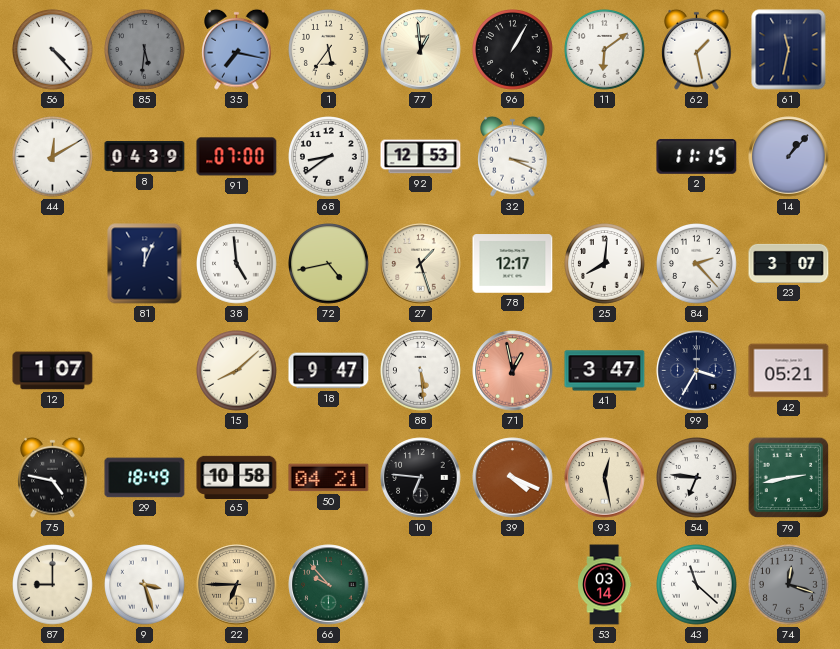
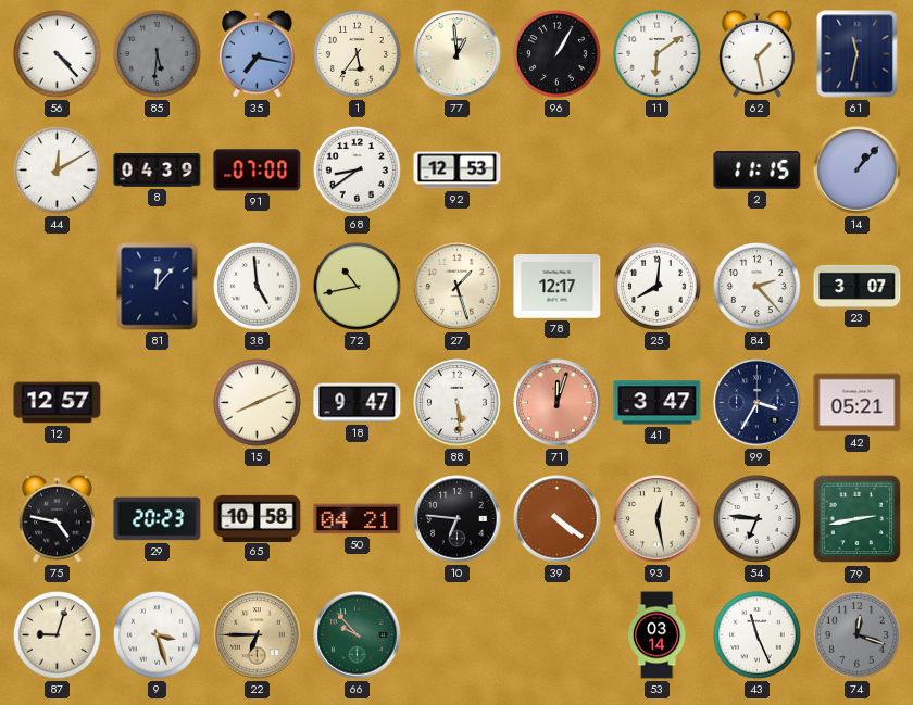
32: 3:19 -> none
81: 12:04 -> 12:07
72: 4:43 -> 10:43
12: 1:07 -> 12:57
15: 8:08 -> 8:11
71: 12:58 -> 12:03
29: 18:49 -> 20:23
39: 4:19 -> 4:21
87: 9:00 -> 9:03
43: 11:22 -> 11:26
